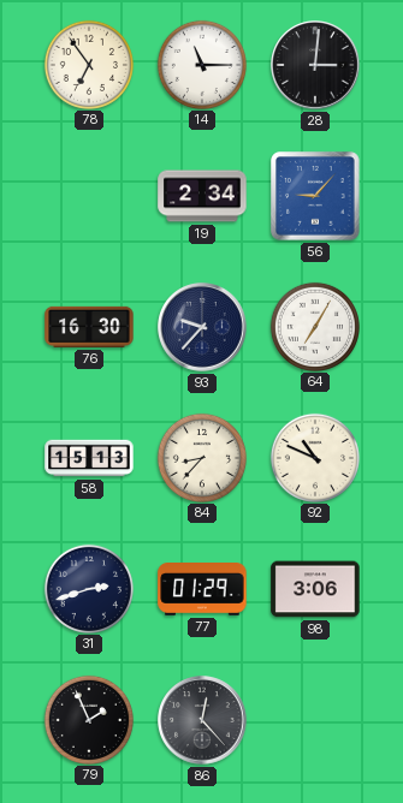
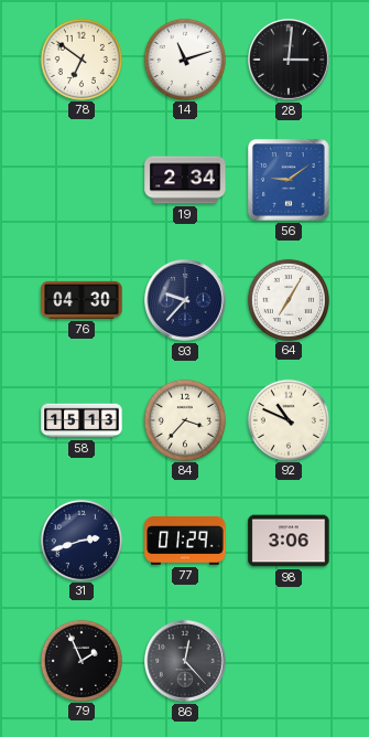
78: 6:54 -> 6:51
14: 11:15 -> 11:12
56: 9:07 -> 9:09
76: 16:30 -> 04:30
84: 8:37 -> 3:37
